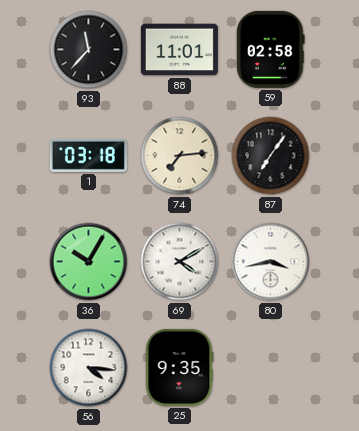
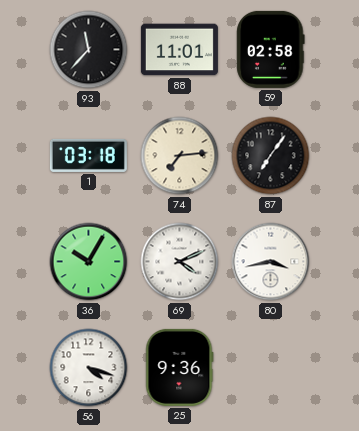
69: 4:10 -> 4:11
56: 4:16 -> 4:18
25: 9:35 -> 9:36
